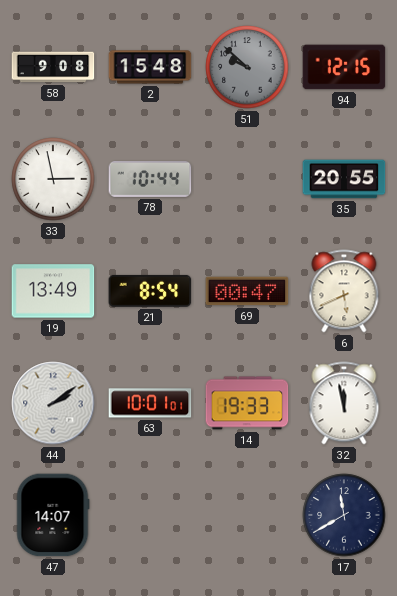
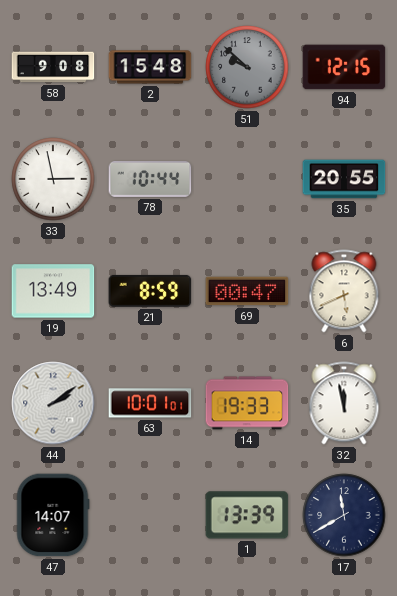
21: 8:54 -> 8:59
1: none -> 13:39
